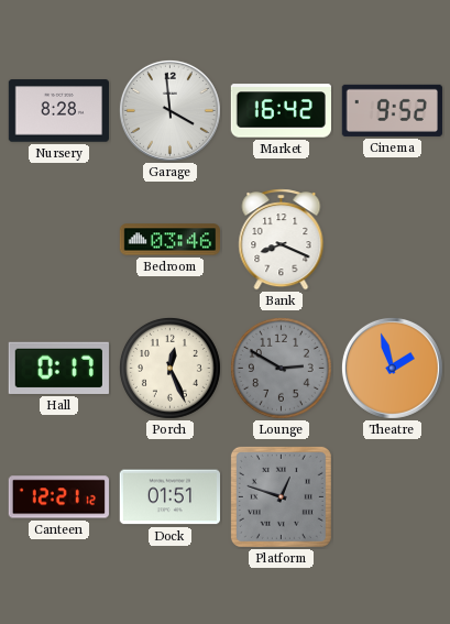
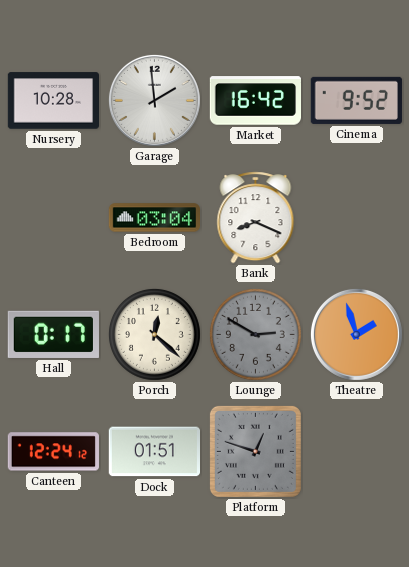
Nursery: 8:28 -> 10:28
Garage: 3:59 -> 1:59
Bedroom: 03:46 -> 03:04
Porch: 12:26 -> 12:22
Canteen: 12:21 -> 12:24
